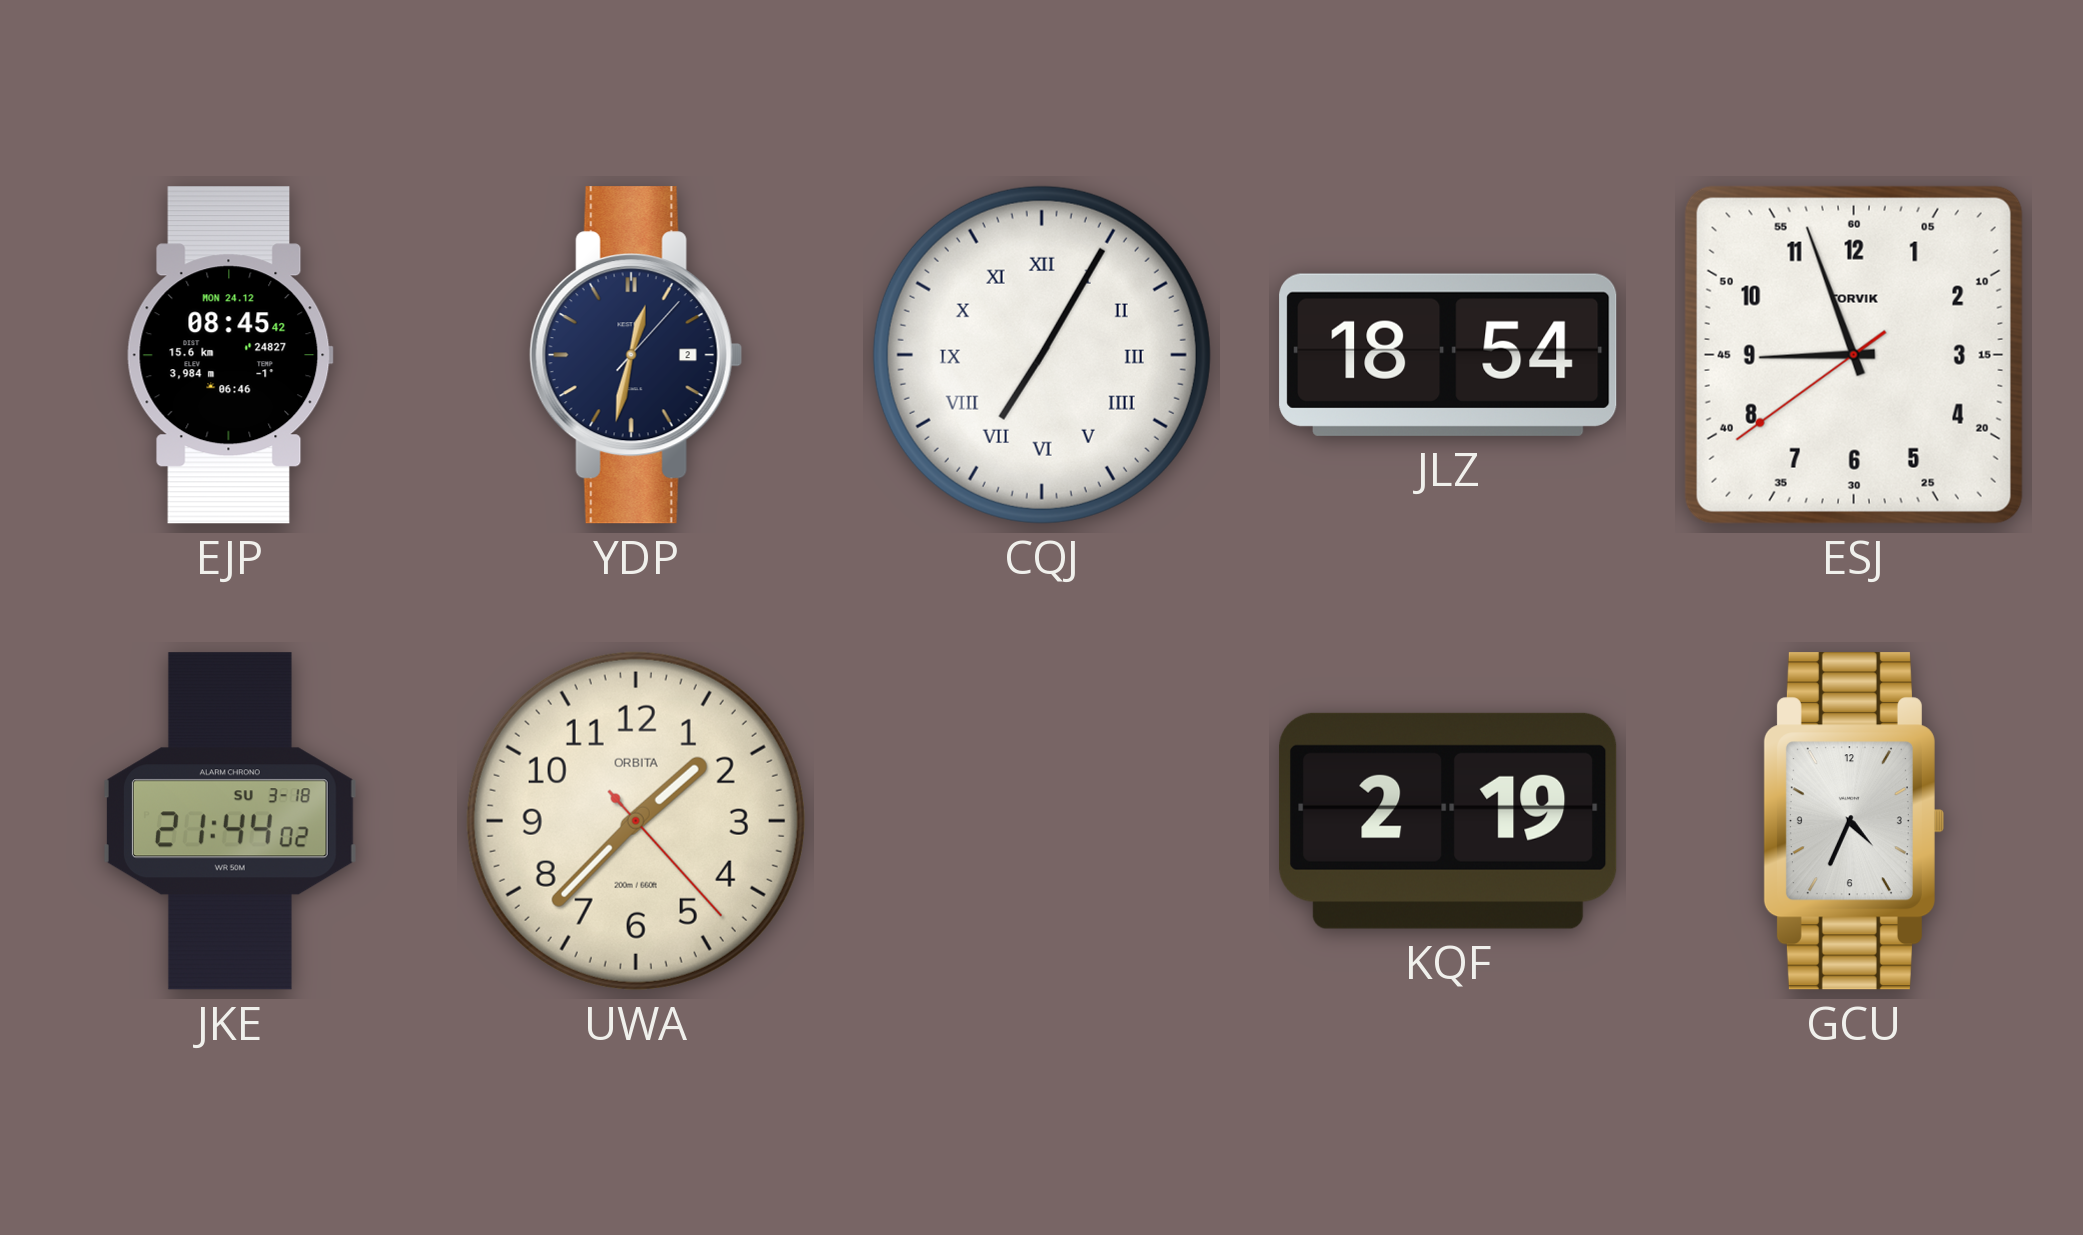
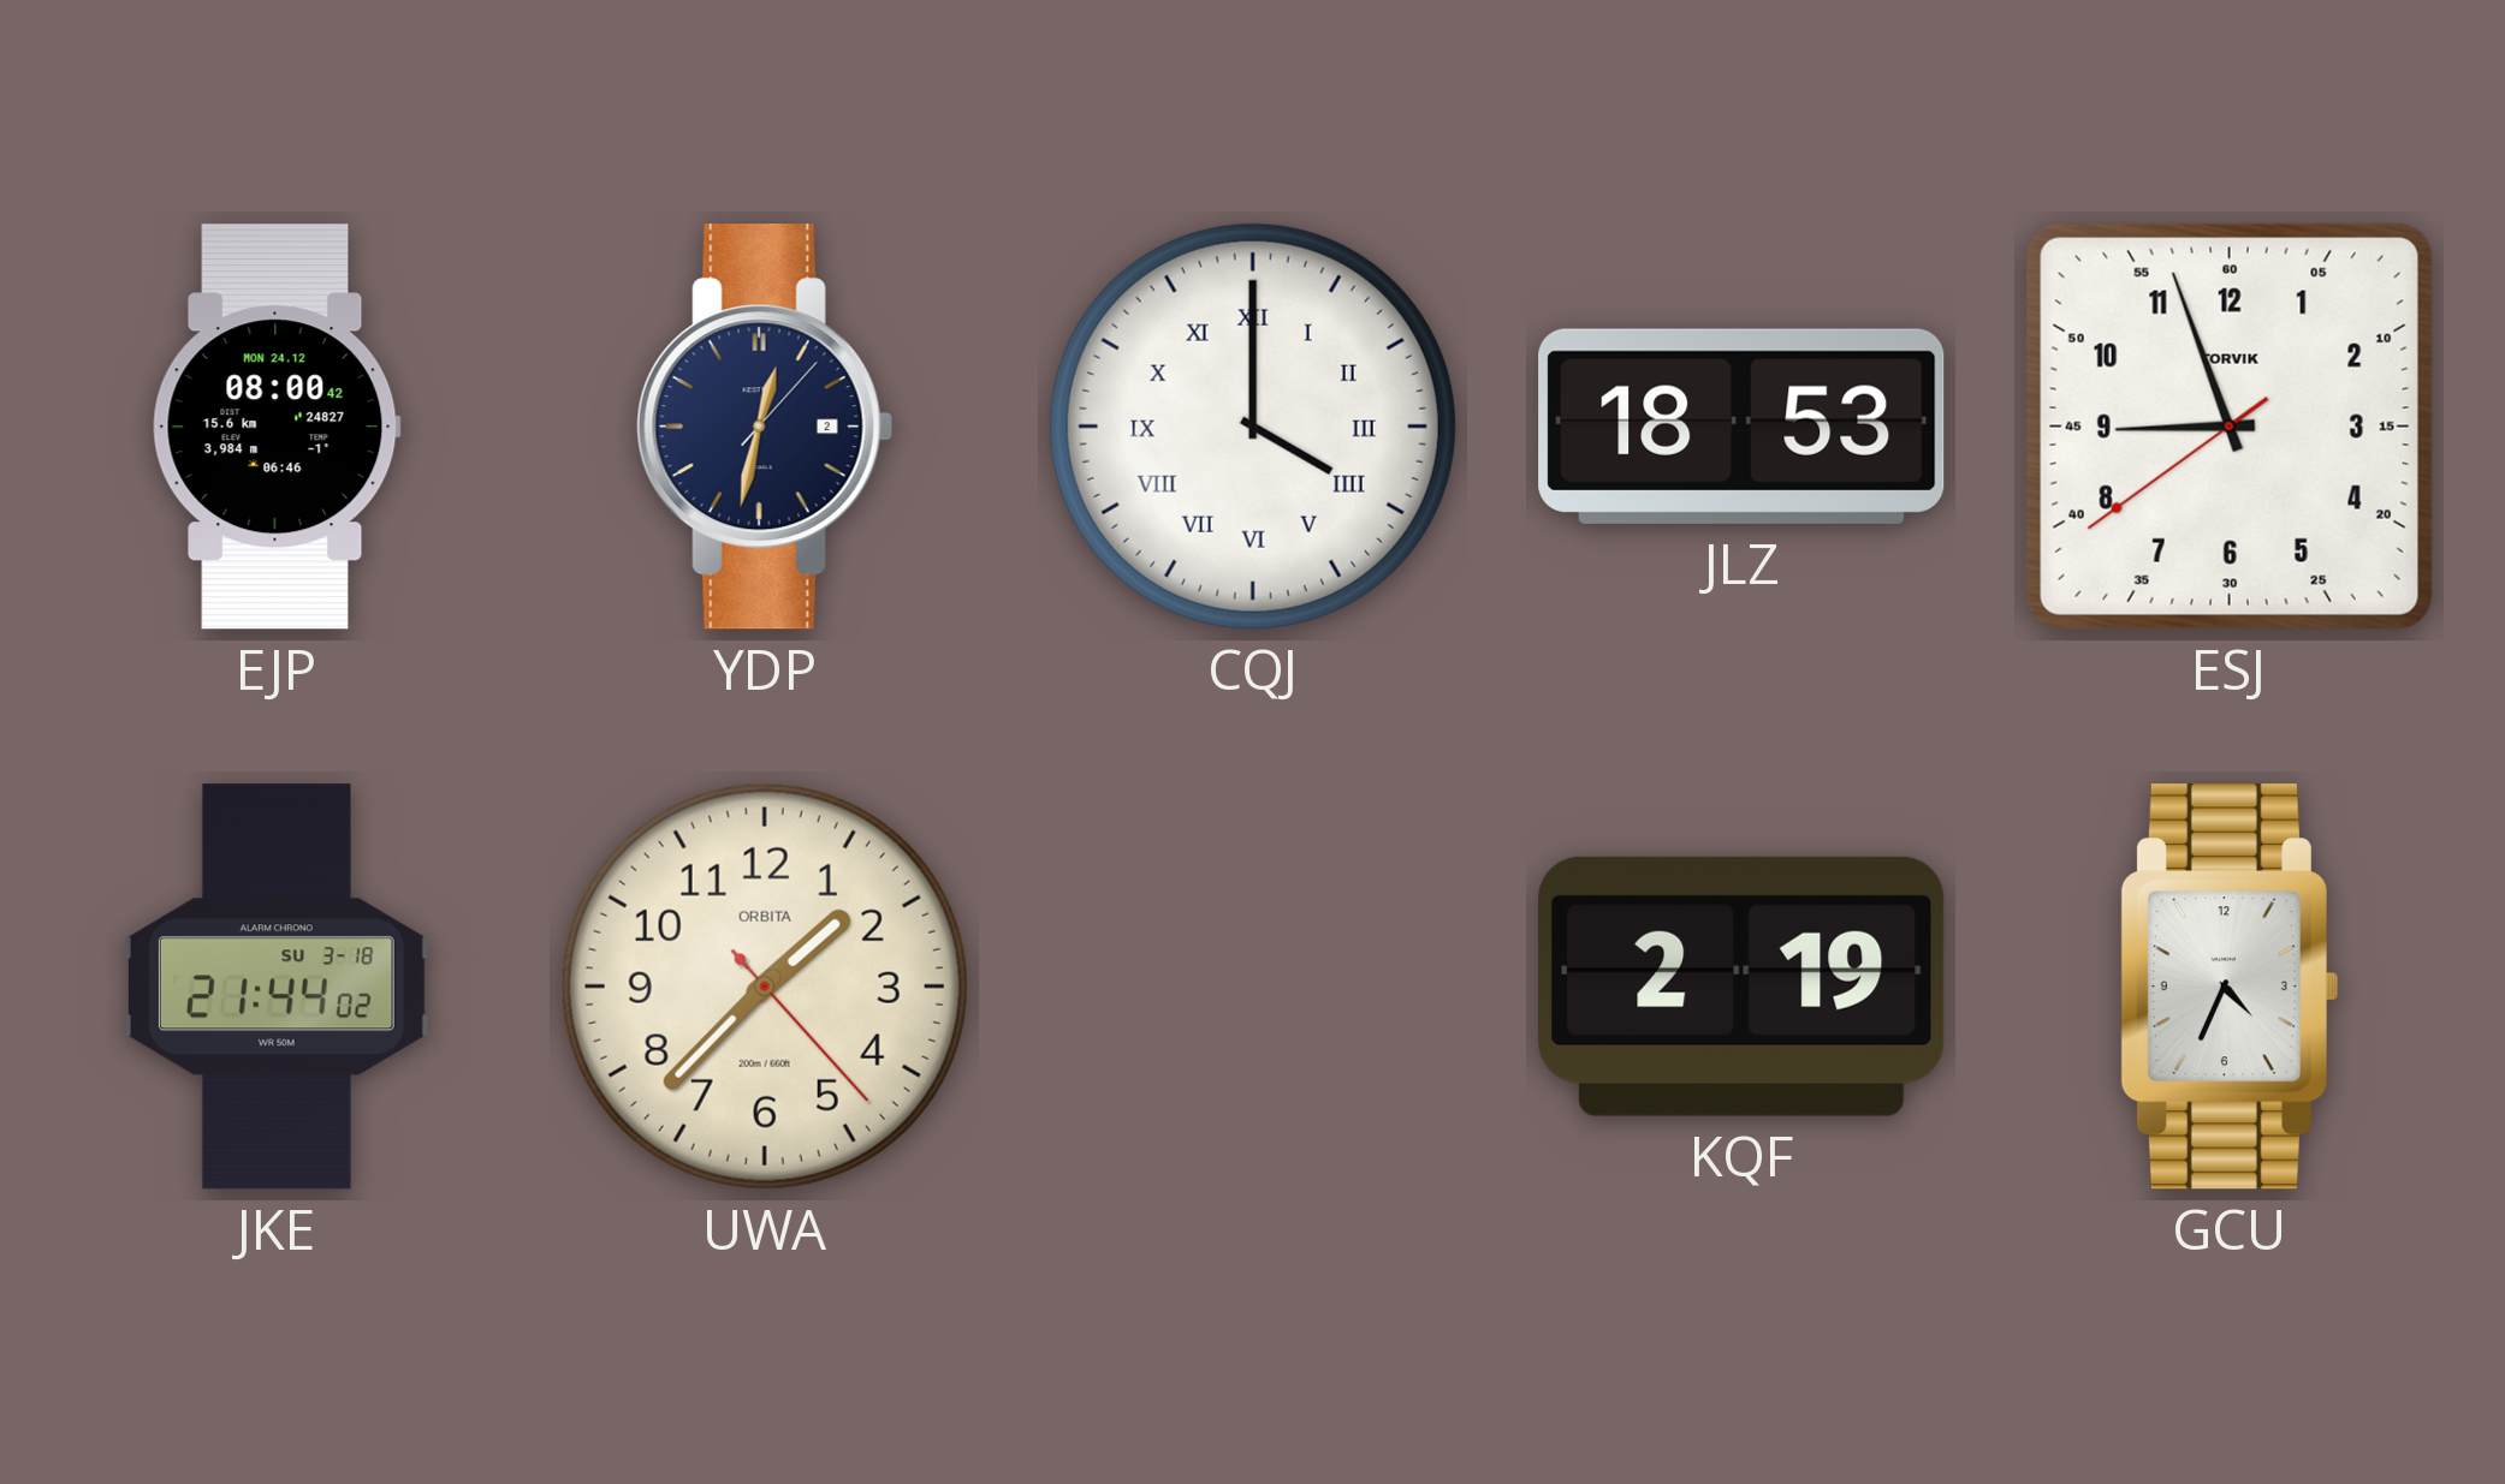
EJP: 08:45 -> 08:00
CQJ: 7:05 -> 4:00
JLZ: 18:54 -> 18:53
